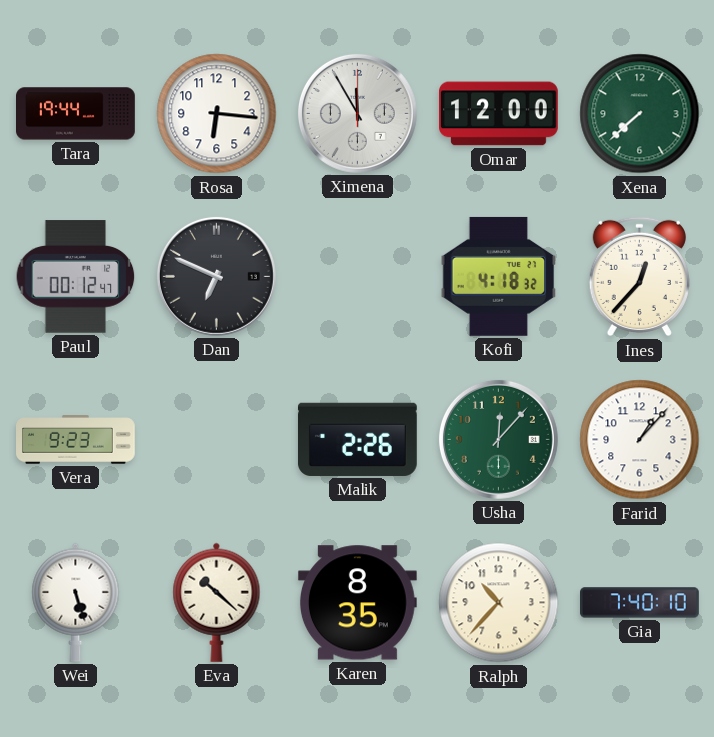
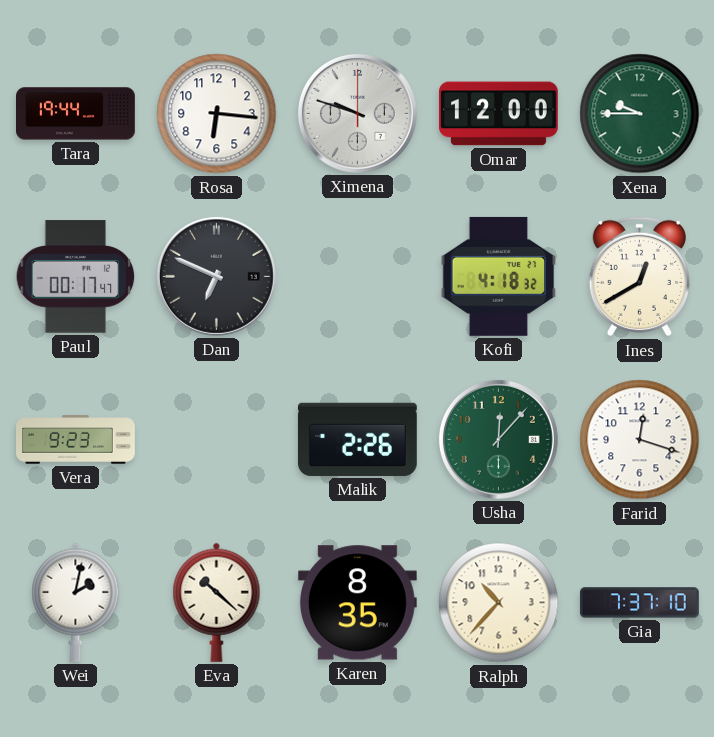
Ximena: 11:55 -> 9:48
Xena: 7:38 -> 9:45
Paul: 00:12 -> 00:17
Ines: 12:37 -> 12:40
Farid: 1:07 -> 12:18
Wei: 5:27 -> 2:02
Gia: 7:40 -> 7:37
